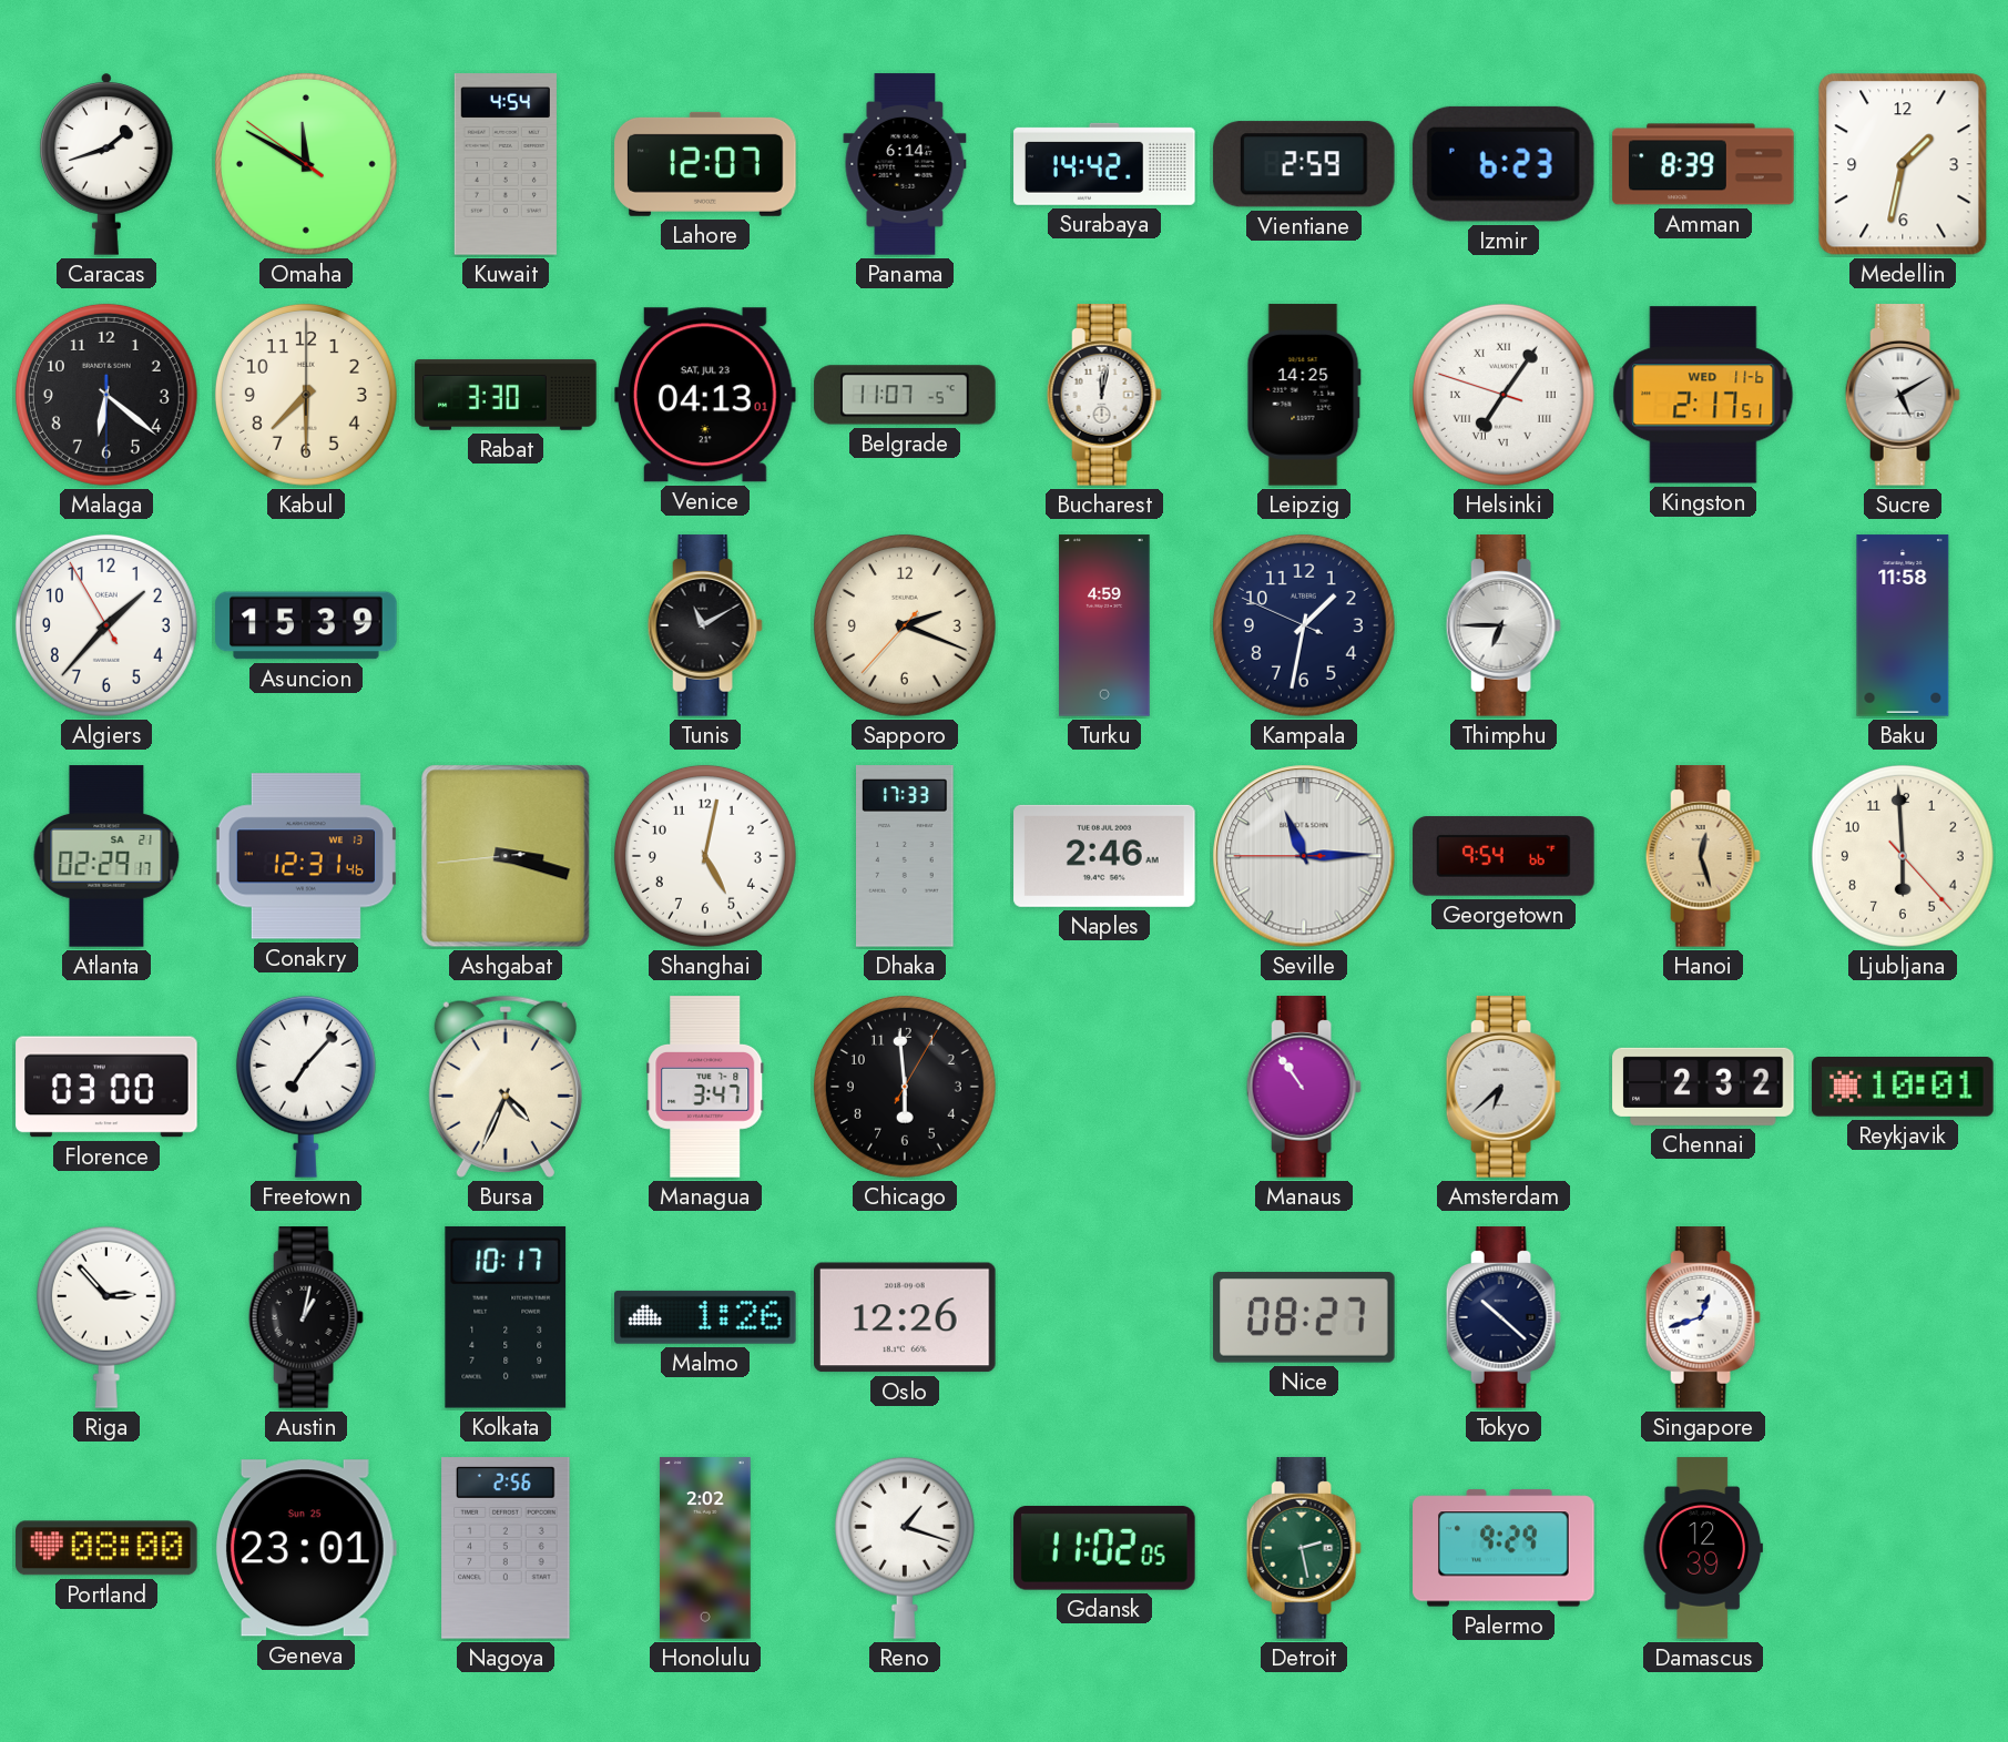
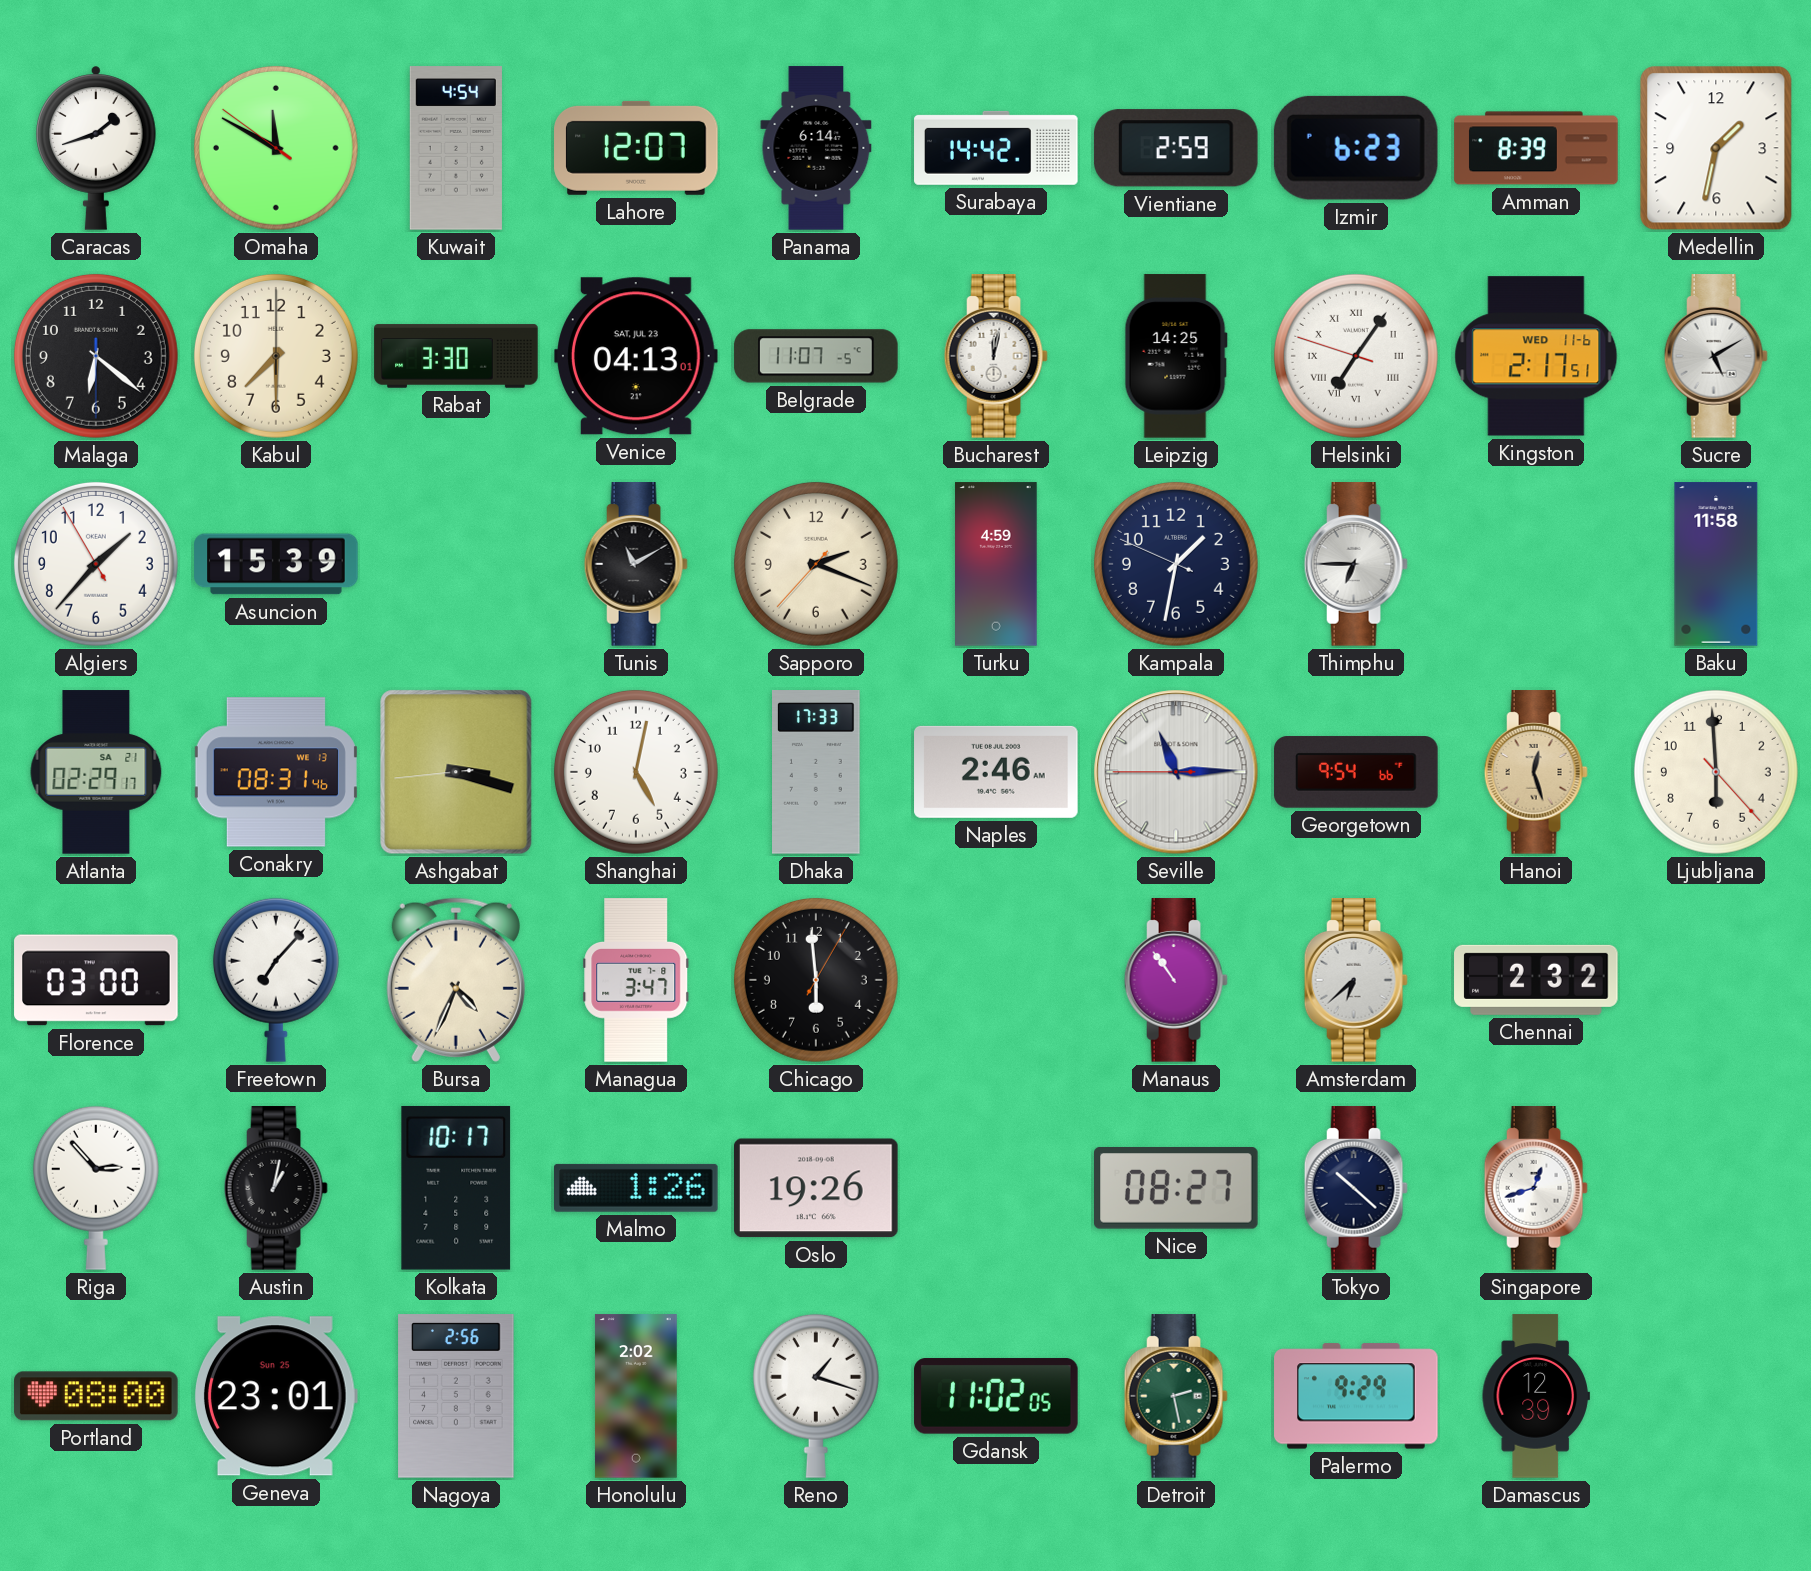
Conakry: 12:31 -> 08:31
Reykjavik: 10:01 -> none
Oslo: 12:26 -> 19:26
